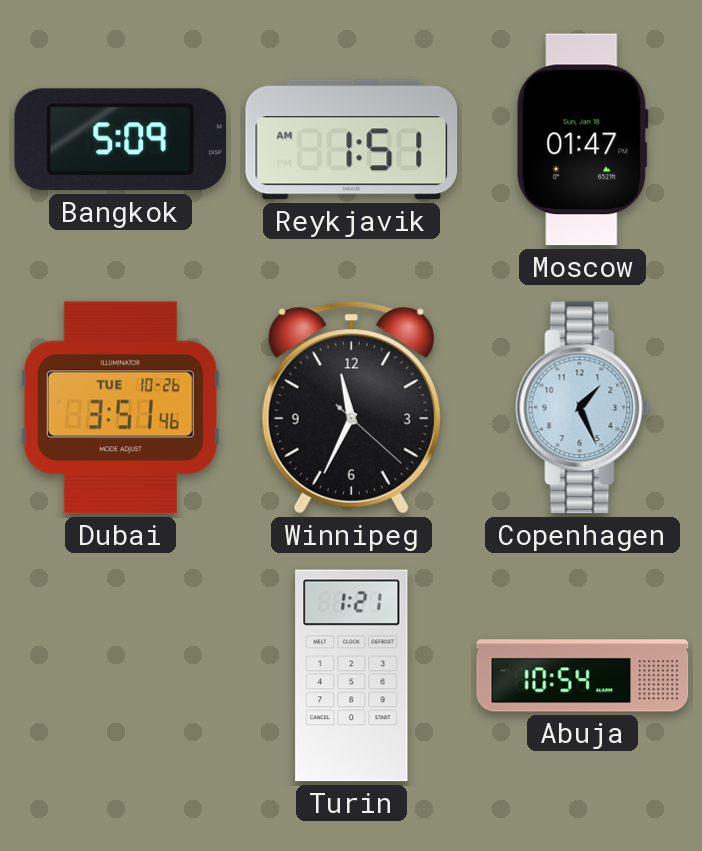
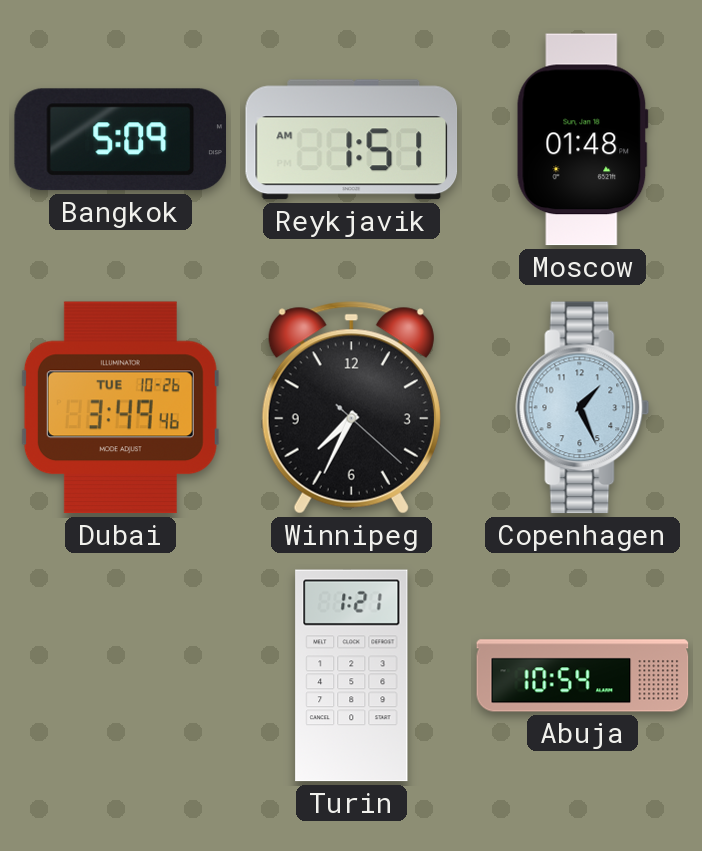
Moscow: 01:47 -> 01:48
Dubai: 3:51 -> 3:49
Winnipeg: 11:34 -> 7:34
